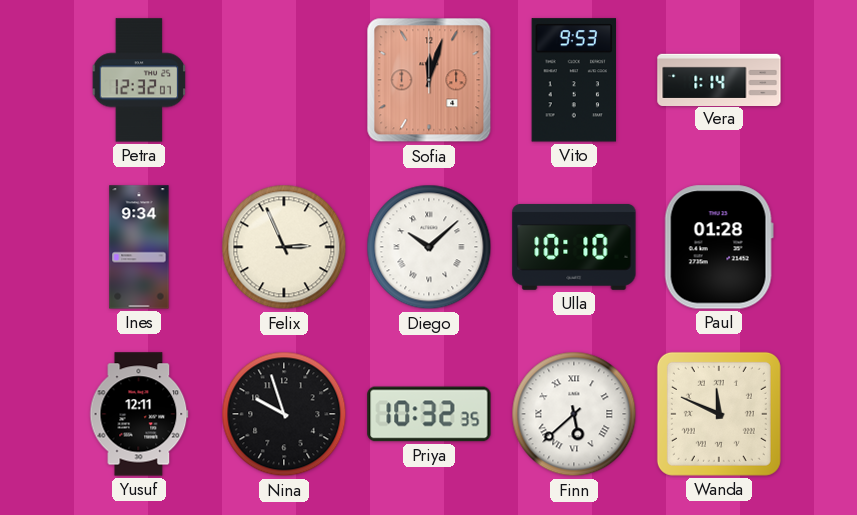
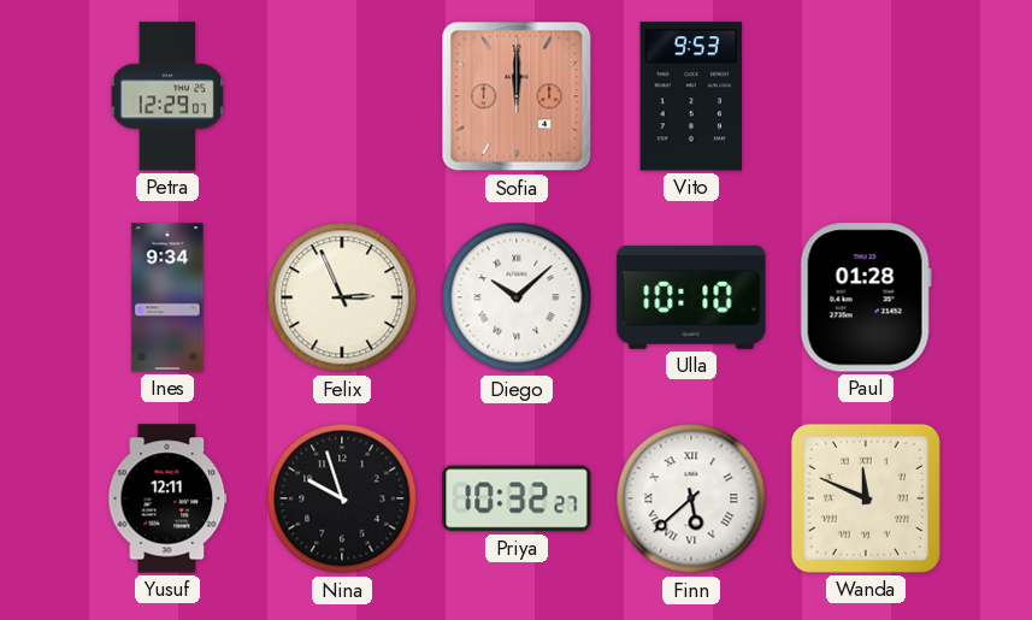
Petra: 12:32 -> 12:29
Sofia: 12:03 -> 12:00
Vera: 1:14 -> none
Priya: 10:32:35 -> 10:32:27
